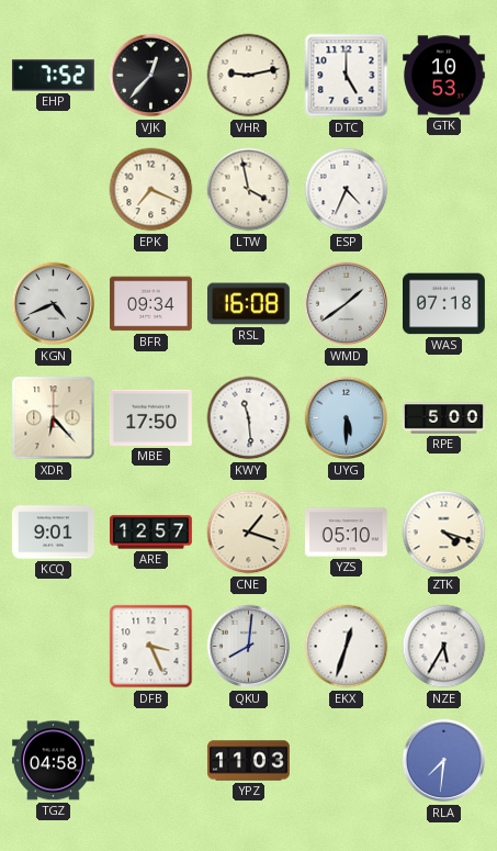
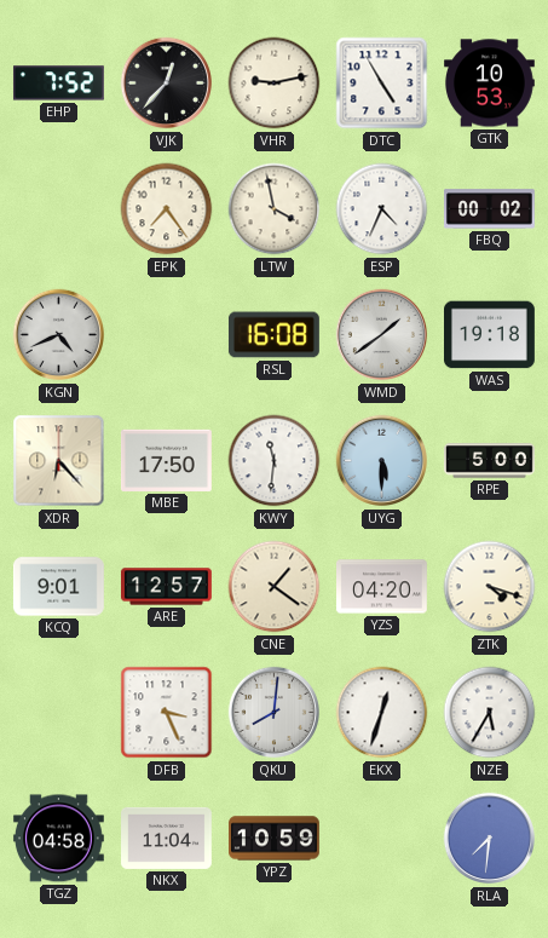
DTC: 5:00 -> 4:55
EPK: 7:19 -> 7:24
FBQ: none -> 00:02
BFR: 09:34 -> none
WAS: 07:18 -> 19:18
KWY: 11:29 -> 11:31
CNE: 1:18 -> 1:21
YZS: 05:10 -> 04:20
NKX: none -> 11:04
YPZ: 11:03 -> 10:59
